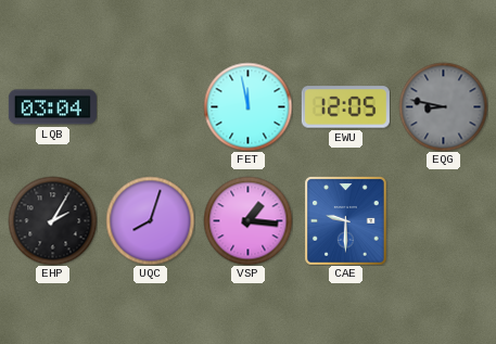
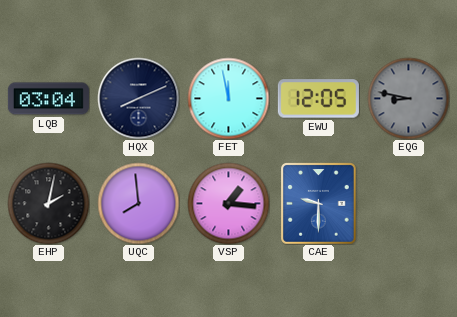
HQX: none -> 8:11
EHP: 2:05 -> 2:02
UQC: 8:03 -> 7:59
